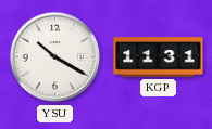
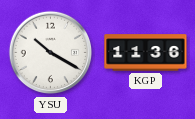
KGP: 11:31 -> 11:36
